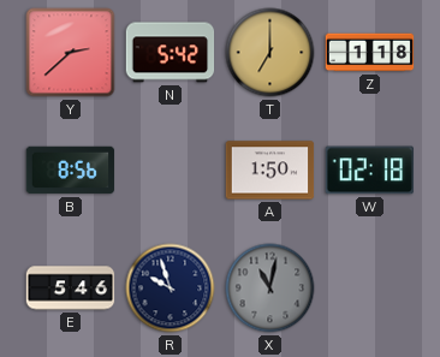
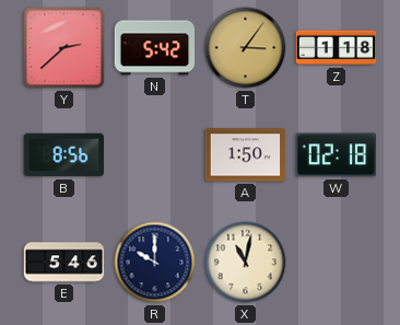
T: 7:00 -> 3:06
R: 9:57 -> 10:00
X dial: grey -> cream
